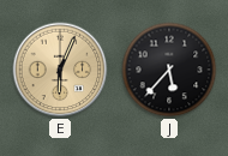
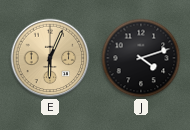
J: 5:37 -> 4:12
